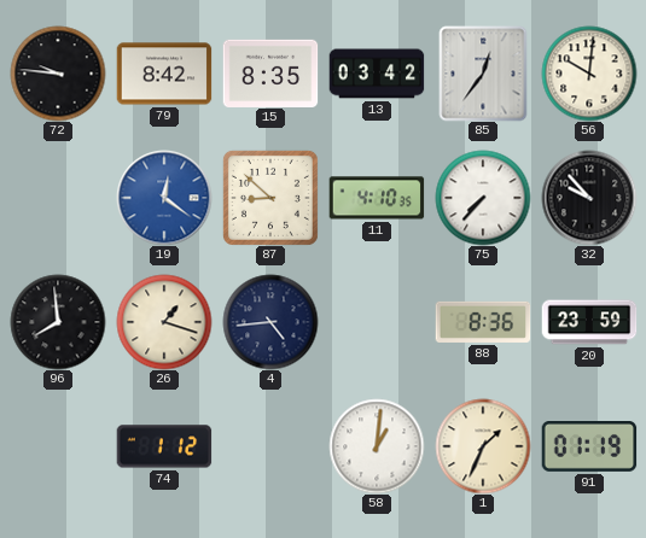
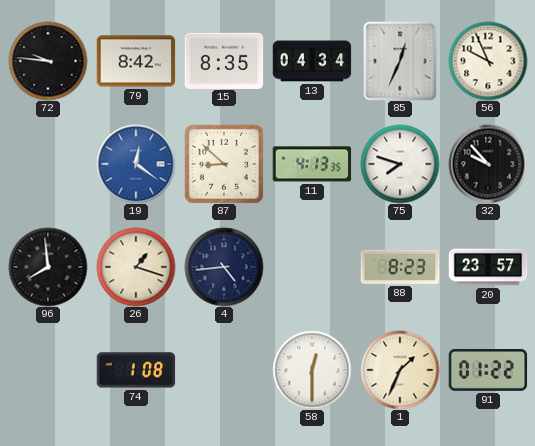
13: 03:42 -> 04:34
85: 12:36 -> 12:34
56: 10:01 -> 9:56
11: 4:10 -> 4:13
75: 7:37 -> 7:48
88: 8:36 -> 8:23
20: 23:59 -> 23:57
74: 1:12 -> 1:08
58: 1:01 -> 12:30
91: 01:19 -> 01:22
